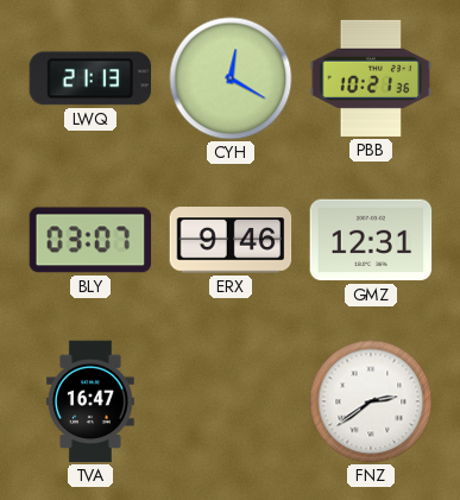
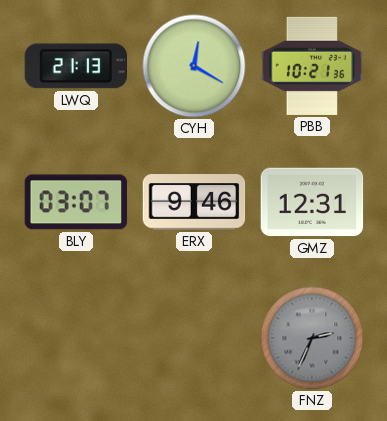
TVA: 16:47 -> none
FNZ: 2:39 -> 2:34
FNZ dial: white -> grey
